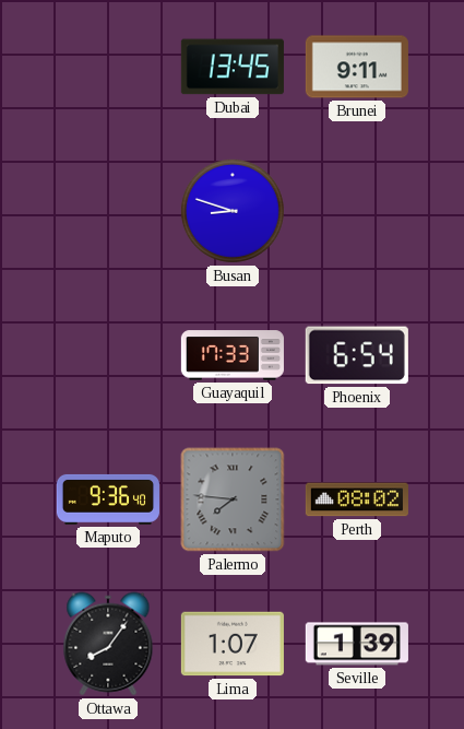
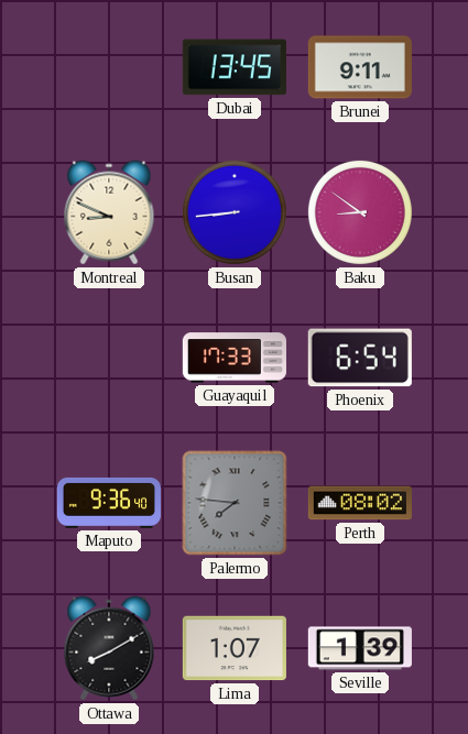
Montreal: none -> 8:49
Busan: 8:48 -> 8:44
Baku: none -> 8:51
Ottawa: 8:06 -> 8:10
